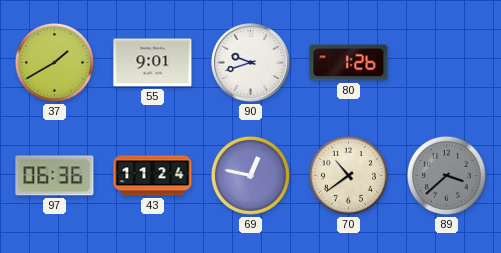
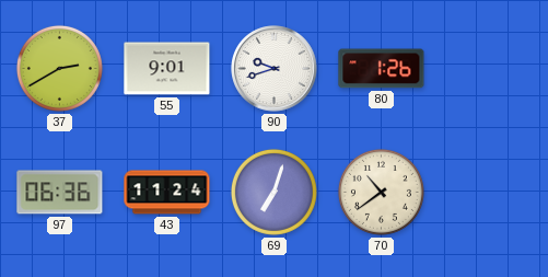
37: 1:40 -> 2:40
69: 12:47 -> 7:03
89: 3:38 -> none
